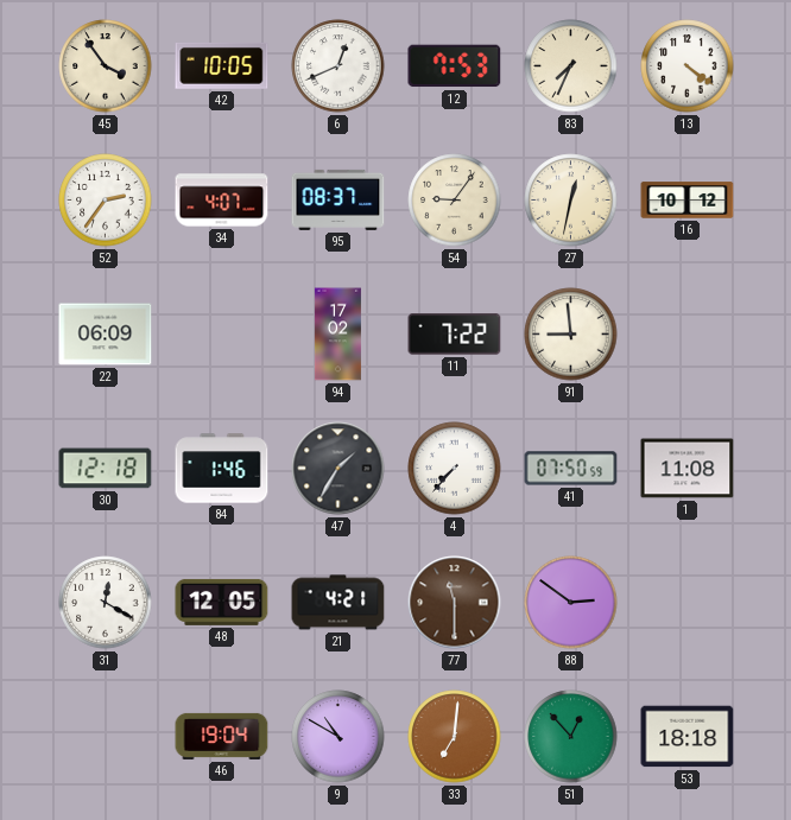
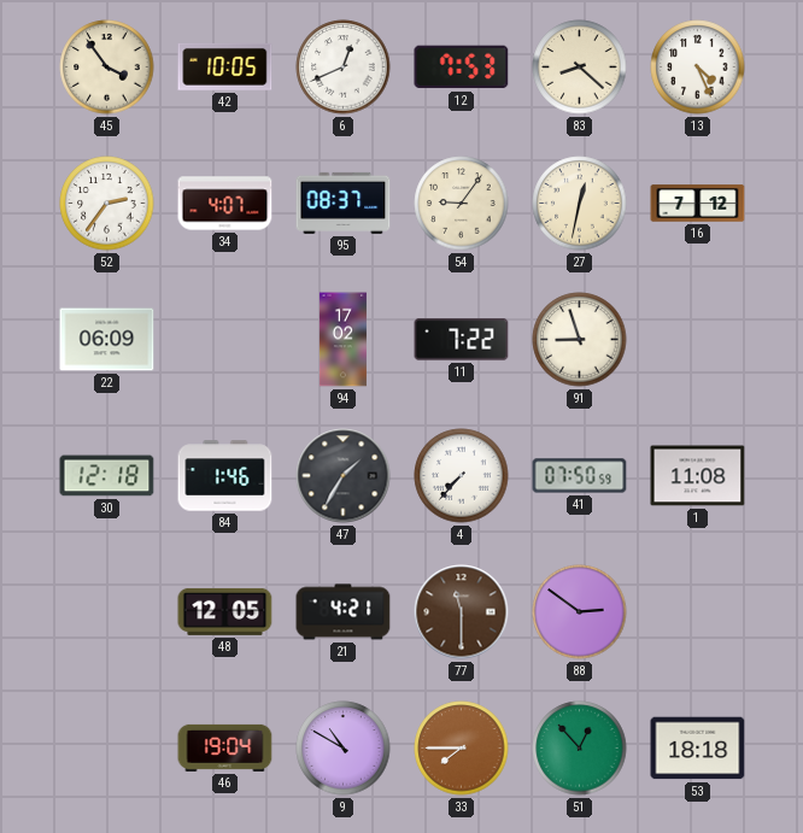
83: 7:34 -> 8:22
13: 4:21 -> 4:26
16: 10:12 -> 7:12
91: 8:59 -> 8:57
31: 12:20 -> none
33: 7:01 -> 7:45
